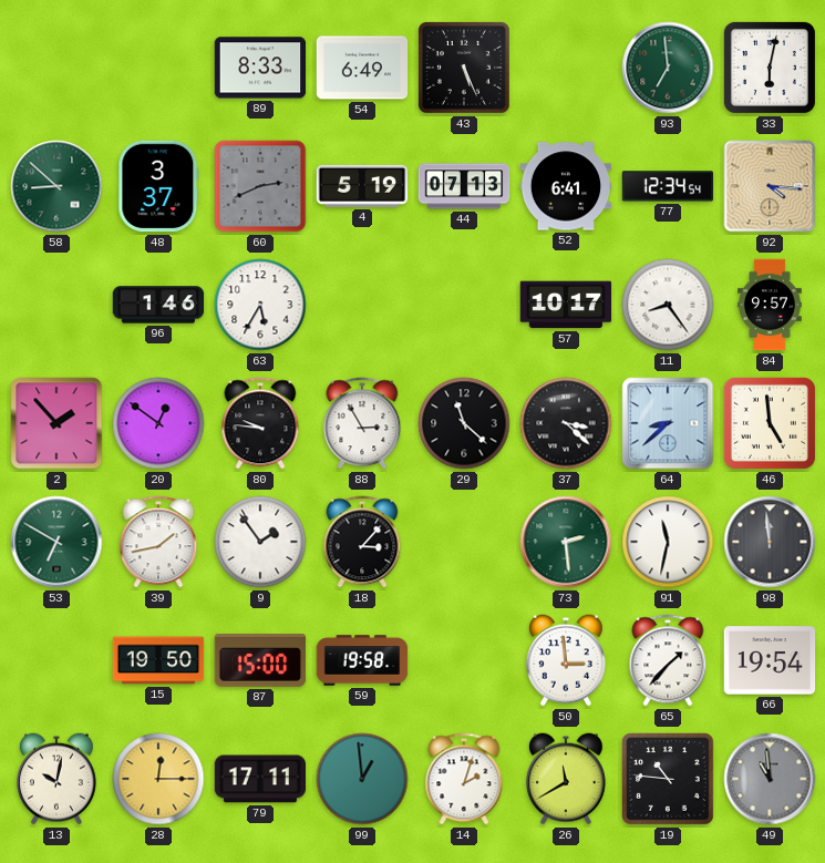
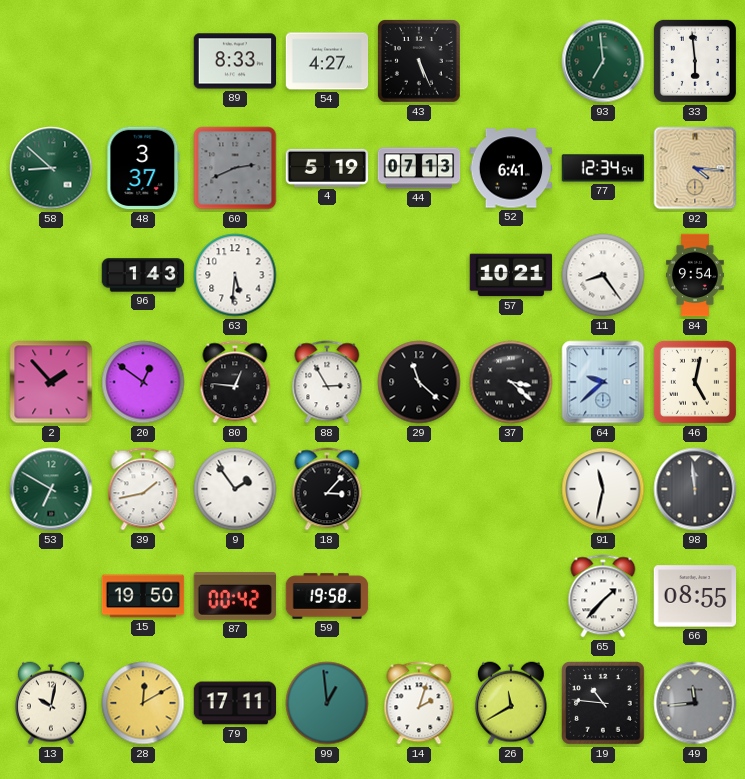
54: 6:49 -> 4:27
33: 6:02 -> 5:59
96: 1:46 -> 1:43
63: 5:35 -> 5:31
57: 10:17 -> 10:21
84: 9:57 -> 9:54
80: 9:46 -> 12:46
64: 8:38 -> 9:38
46: 4:59 -> 5:02
73: 2:29 -> none
87: 15:00 -> 00:42
50: 2:59 -> none
66: 19:54 -> 08:55
28: 12:15 -> 12:10
49: 10:59 -> 11:44
